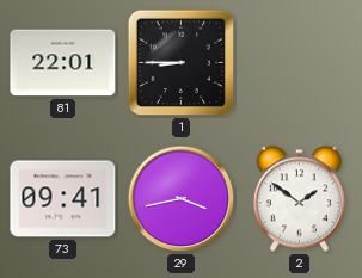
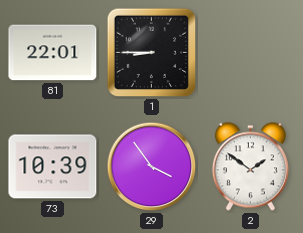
73: 09:41 -> 10:39
29: 3:43 -> 3:54
